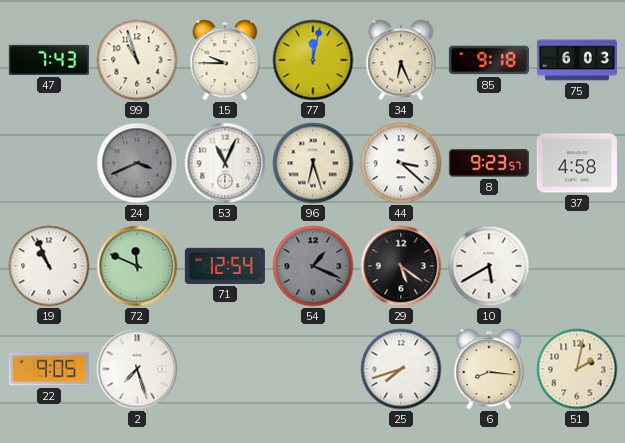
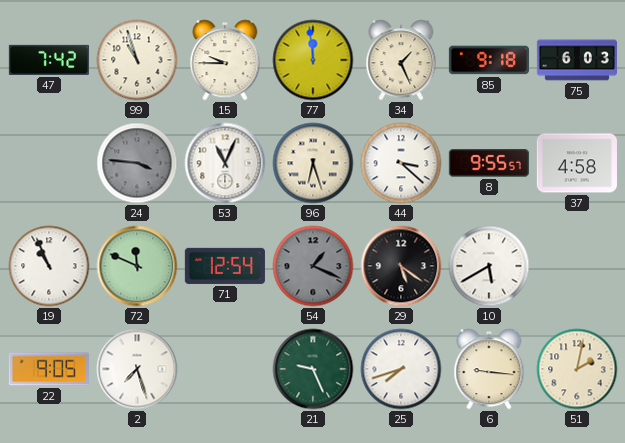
47: 7:43 -> 7:42
77: 12:02 -> 11:59
34: 6:26 -> 1:26
24: 3:41 -> 3:46
8: 9:23 -> 9:55
21: none -> 9:26
6: 8:16 -> 9:16
